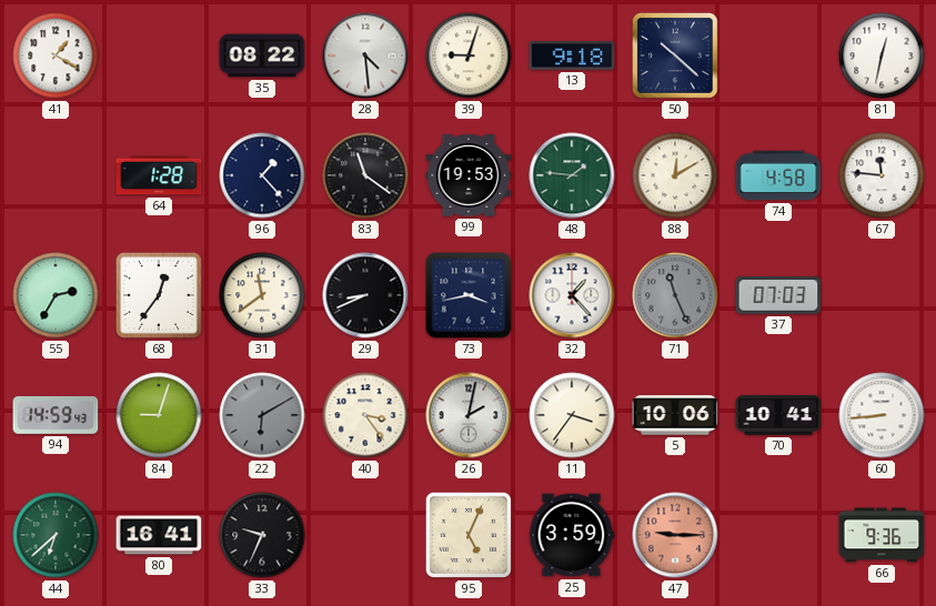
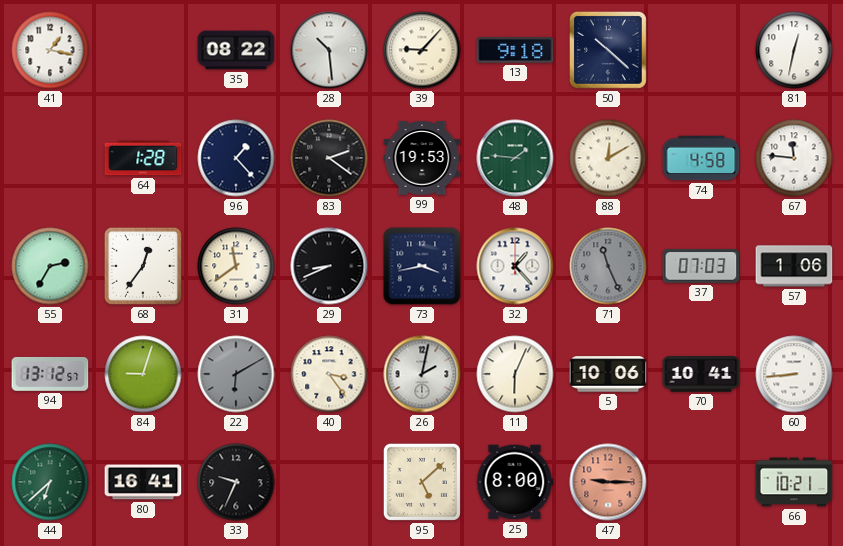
41: 1:20 -> 1:17
28: 4:29 -> 10:29
39: 9:03 -> 9:07
83: 11:21 -> 2:21
57: none -> 1:06
94: 14:59 -> 13:12
11: 3:36 -> 6:04
95: 5:04 -> 5:08
25: 3:59 -> 8:00
66: 9:36 -> 10:21
